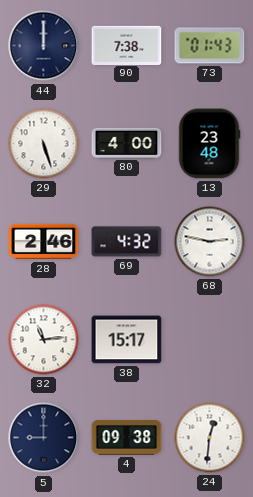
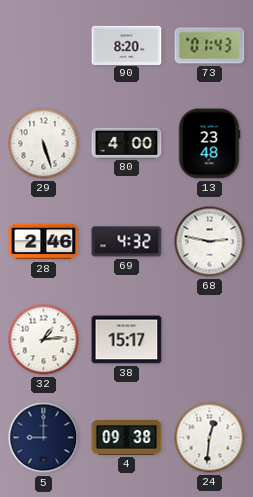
44: 12:00 -> none
90: 7:38 -> 8:20
32: 11:14 -> 1:14
